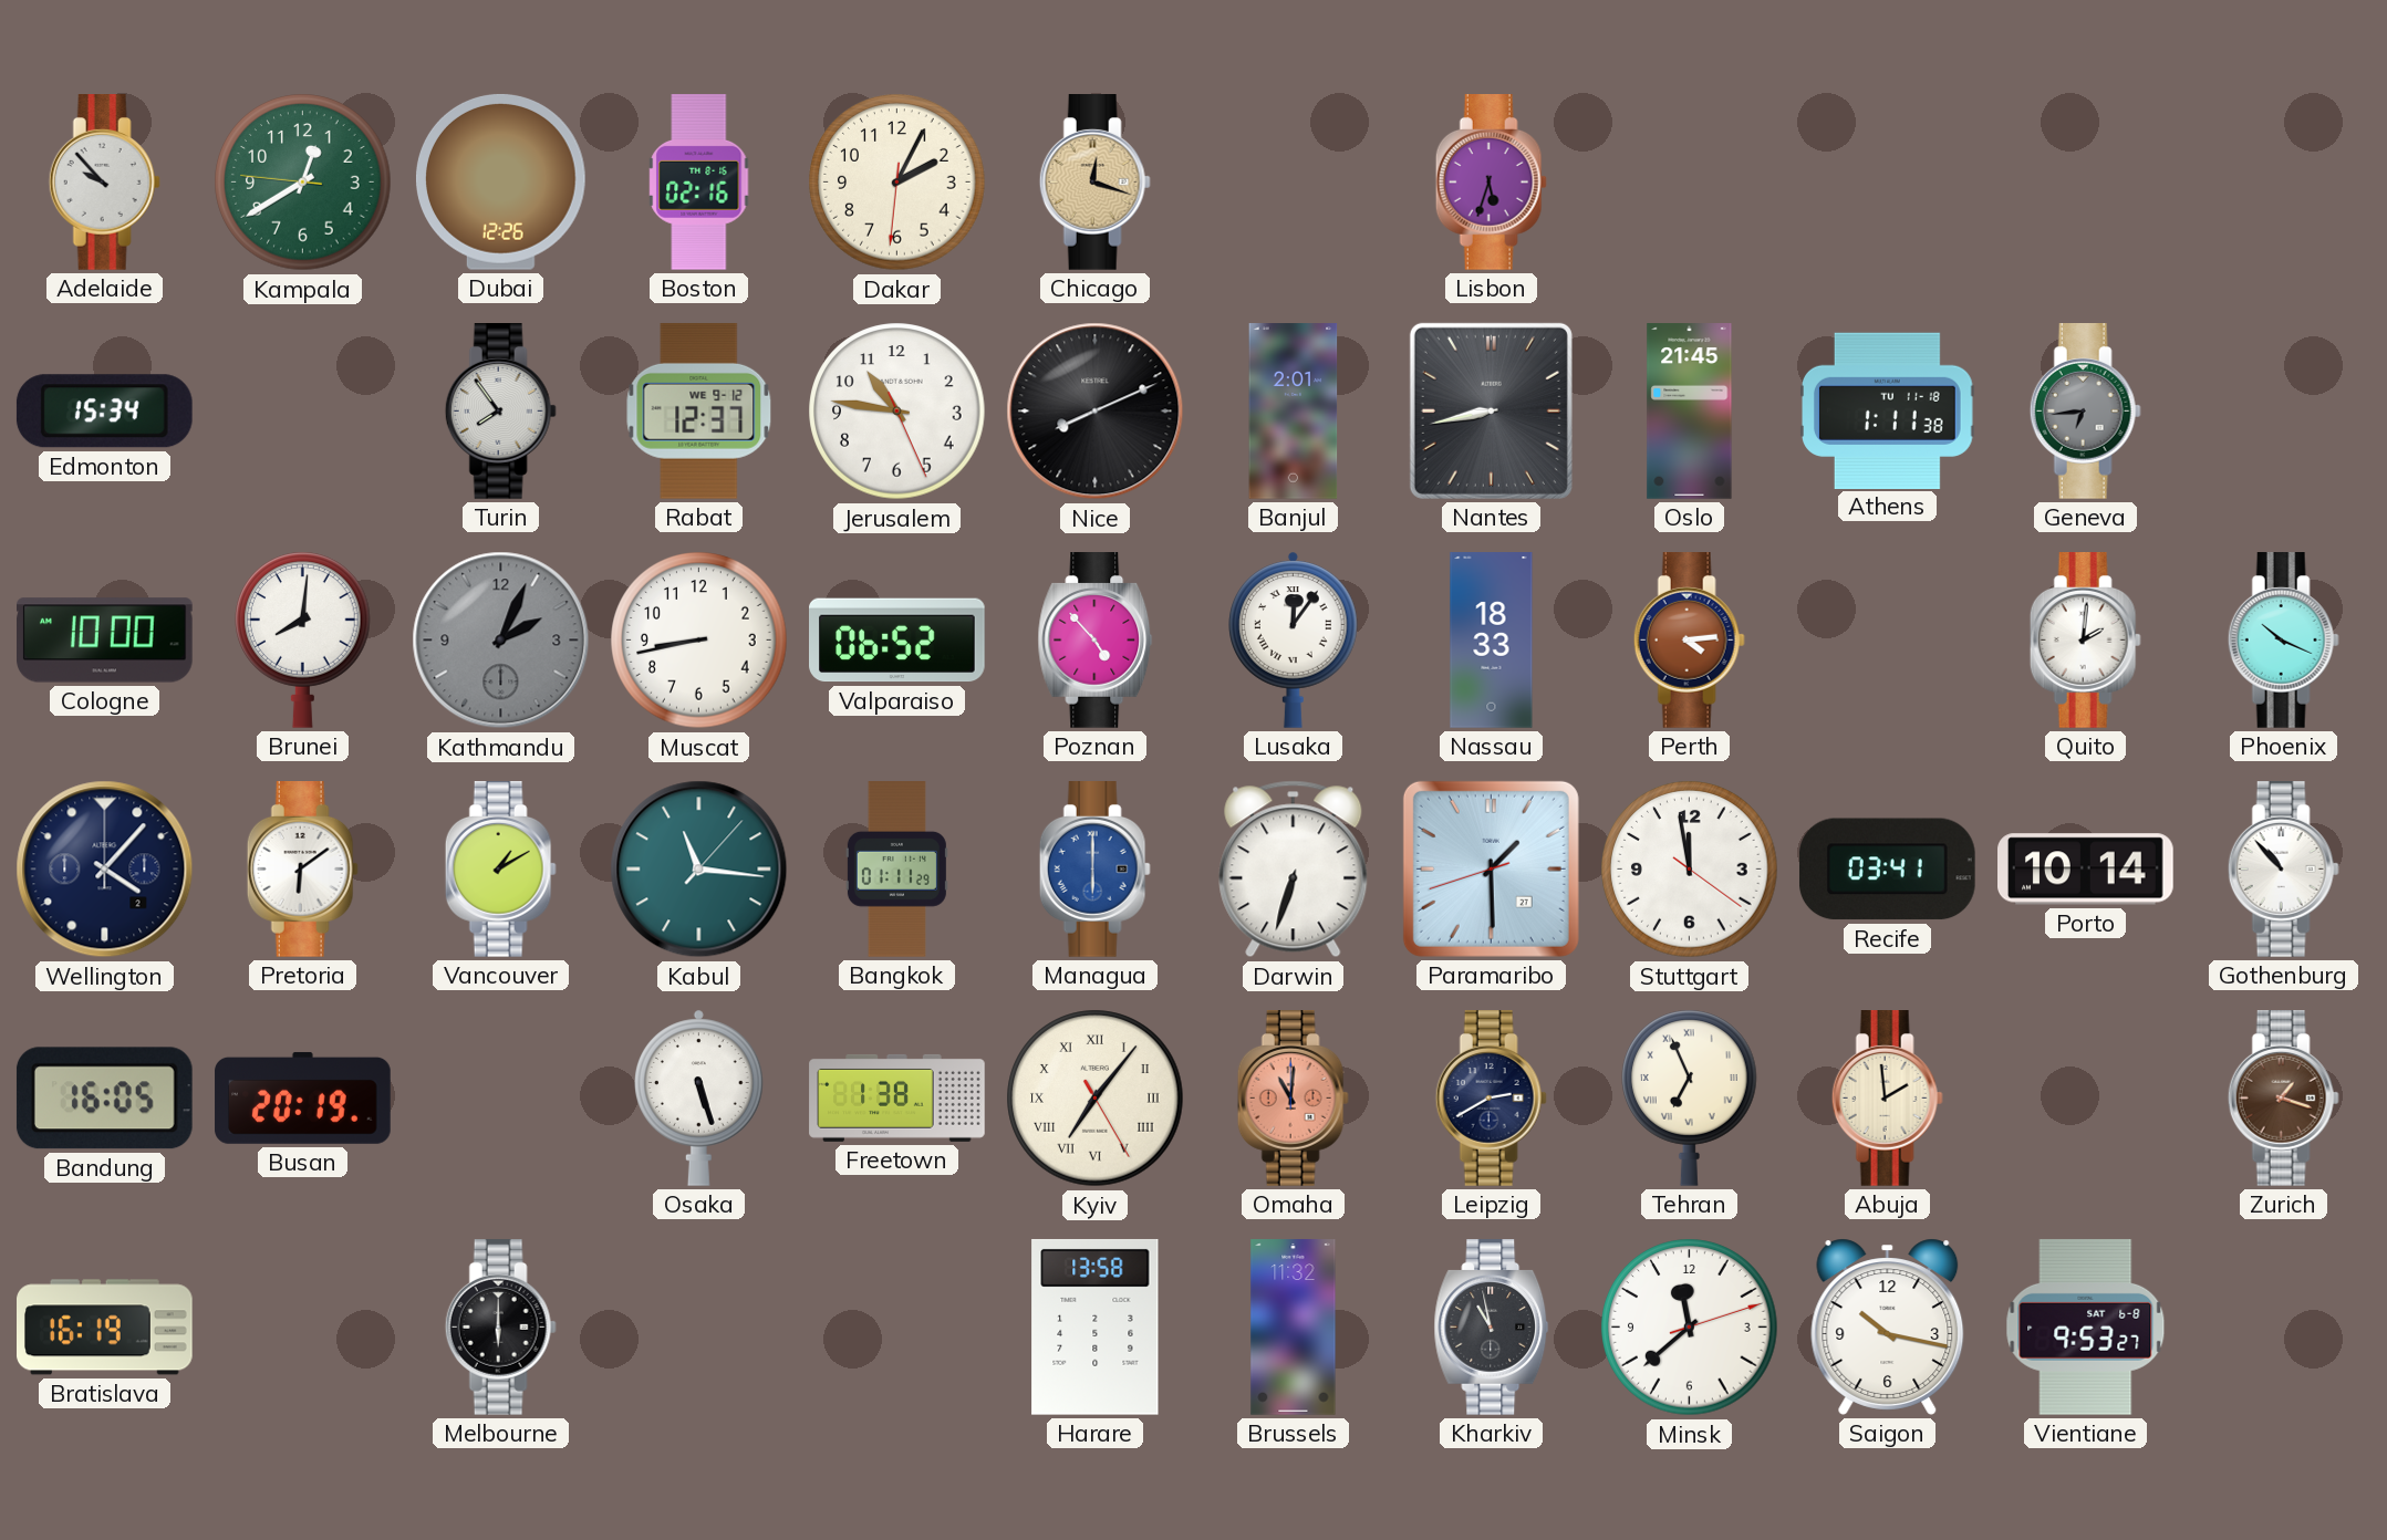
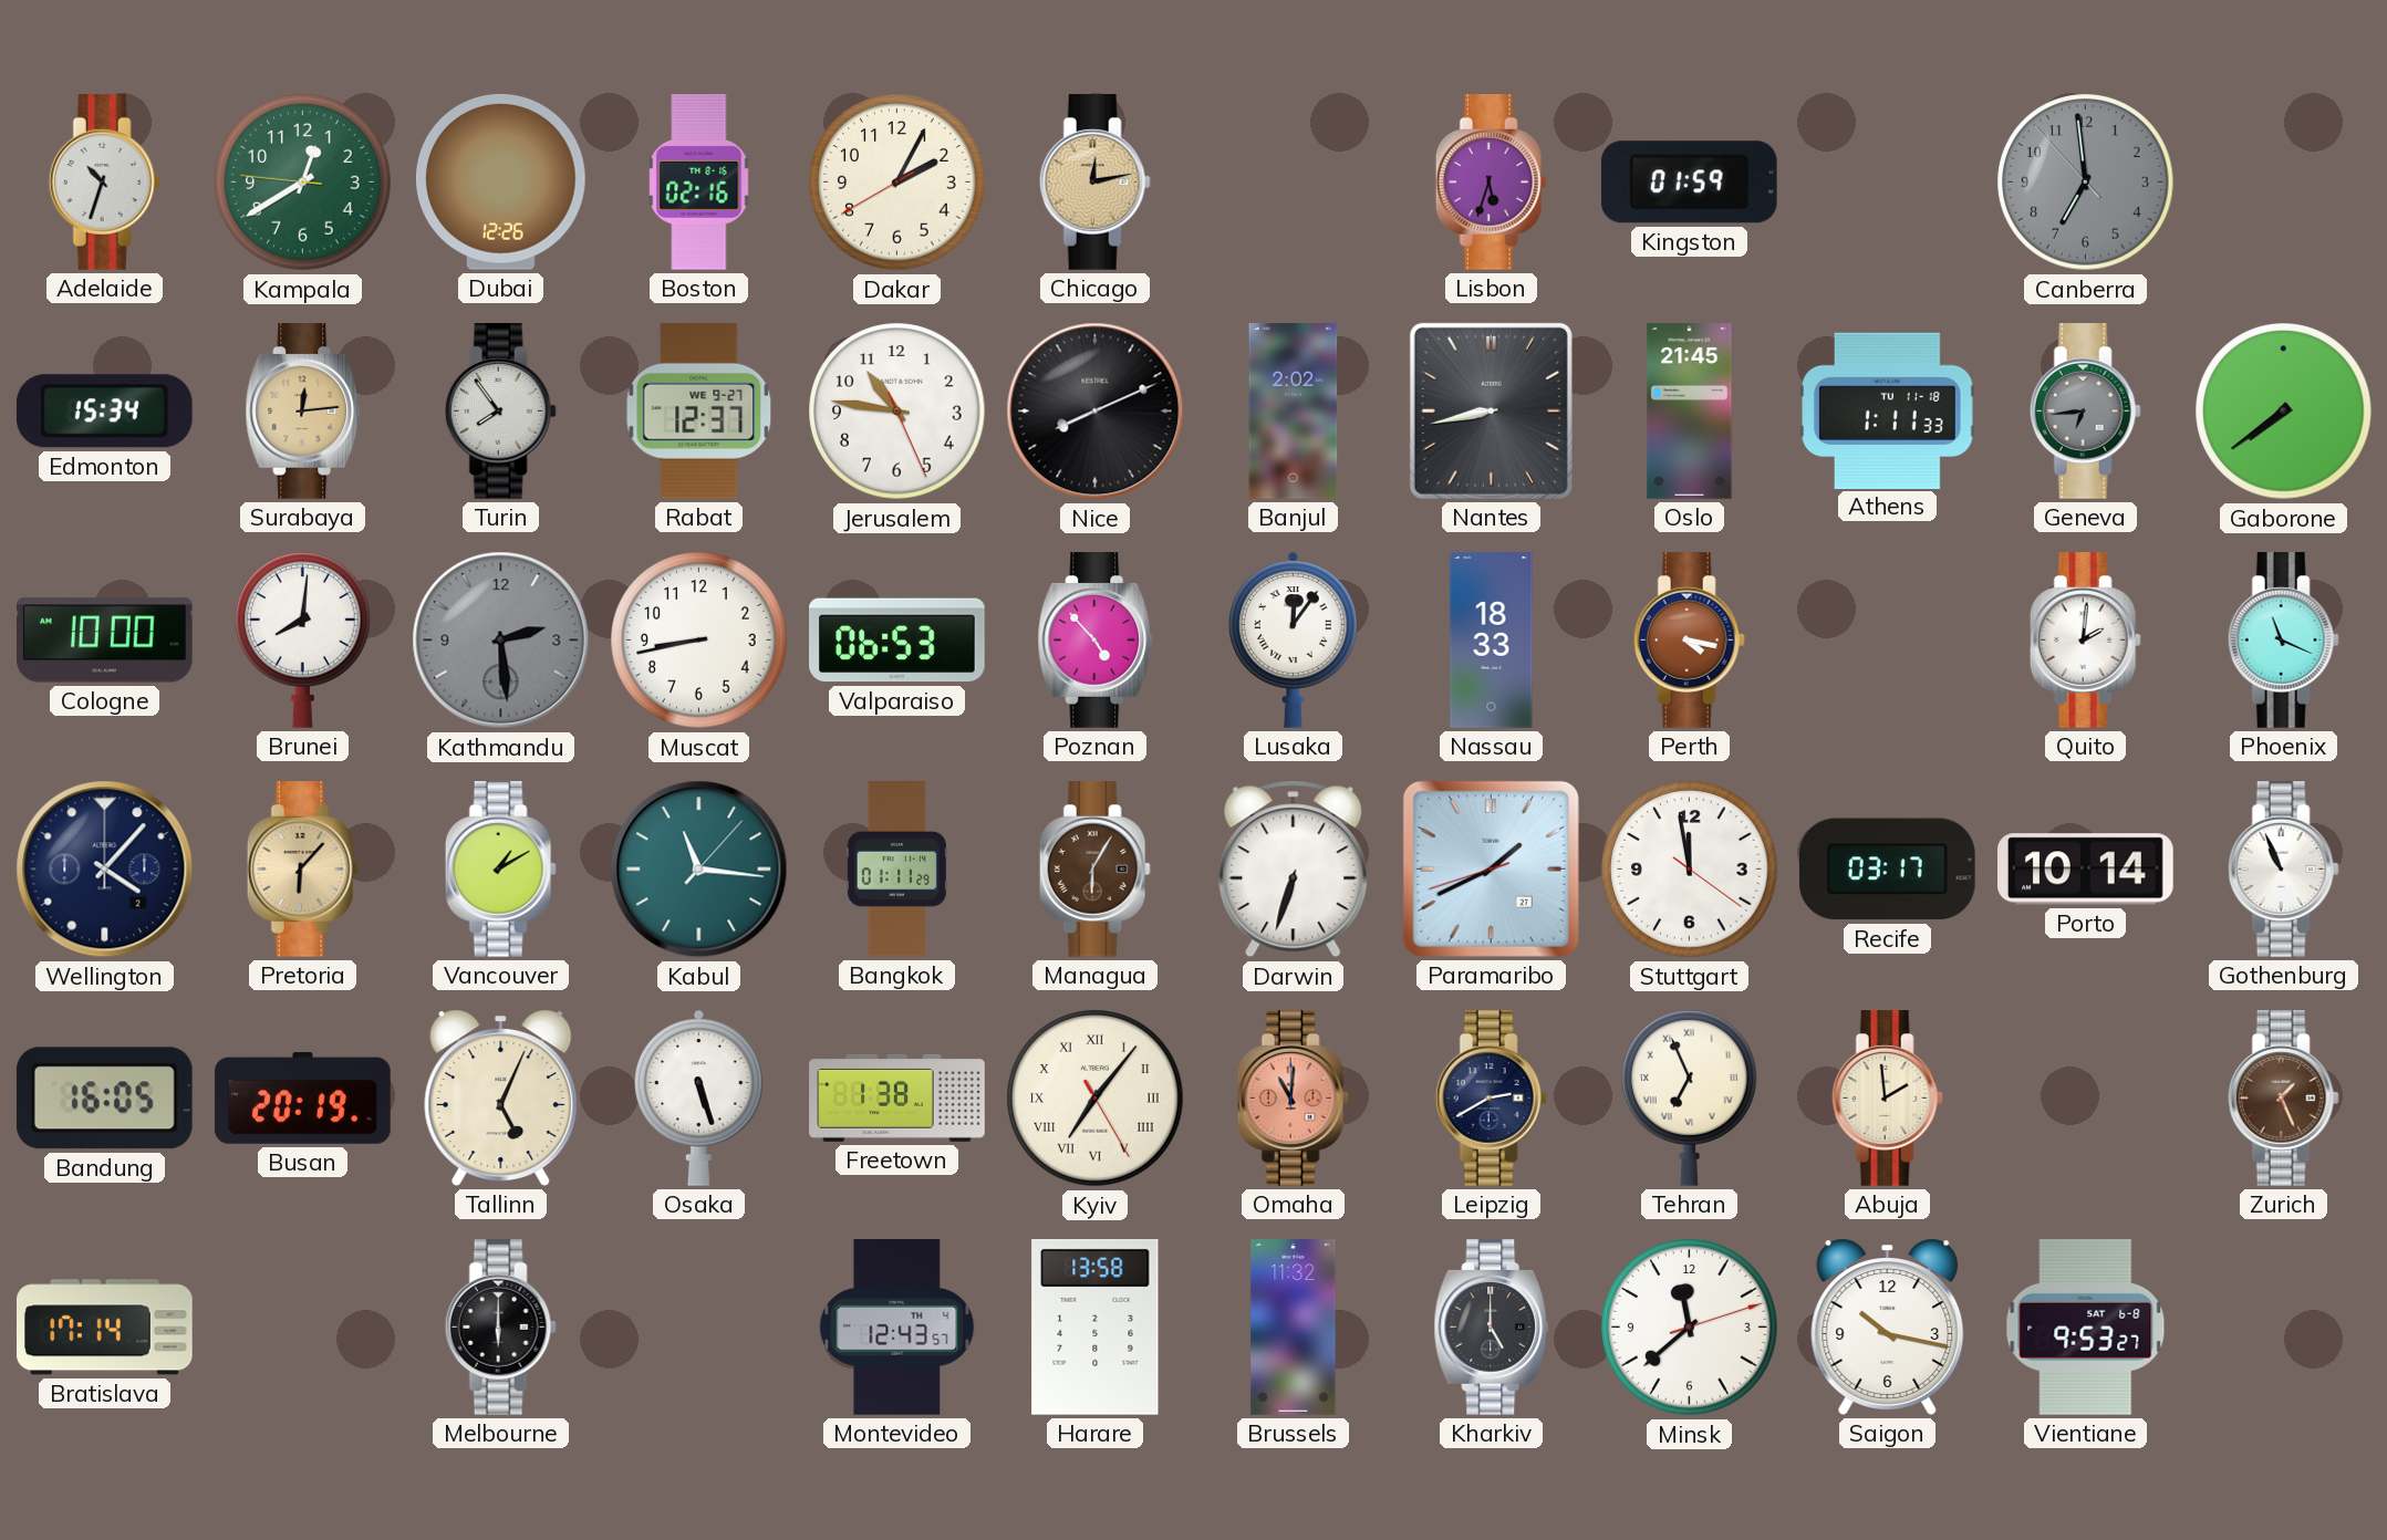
Adelaide: 9:53 -> 10:33
Dakar: 2:04:31 -> 2:04:40
Chicago: 12:18 -> 12:13
Kingston: none -> 01:59
Canberra: none -> 6:58
Surabaya: none -> 12:14
Rabat date: WE 9-12 -> WE 9-27
Banjul: 2:01 -> 2:02
Athens: 1:11:38 -> 1:11:33
Gaborone: none -> 7:39
Kathmandu: 2:04 -> 2:29
Valparaiso: 06:52 -> 06:53
Perth: 4:14 -> 4:17
Phoenix: 10:19 -> 11:19
Pretoria: 6:09 -> 6:07
Pretoria dial: white -> champagne
Managua: 6:00 -> 6:05
Managua dial: blue -> brown
Paramaribo: 1:29 -> 1:40
Recife: 03:41 -> 03:17
Gothenburg: 10:53 -> 10:56
Tallinn: none -> 5:04
Zurich: 1:18 -> 1:26
Bratislava: 16:19 -> 17:14
Montevideo: none -> 12:43
Kharkiv: 10:58 -> 5:00
